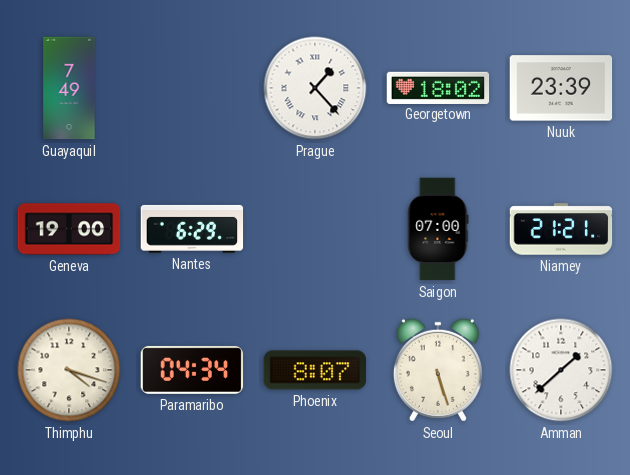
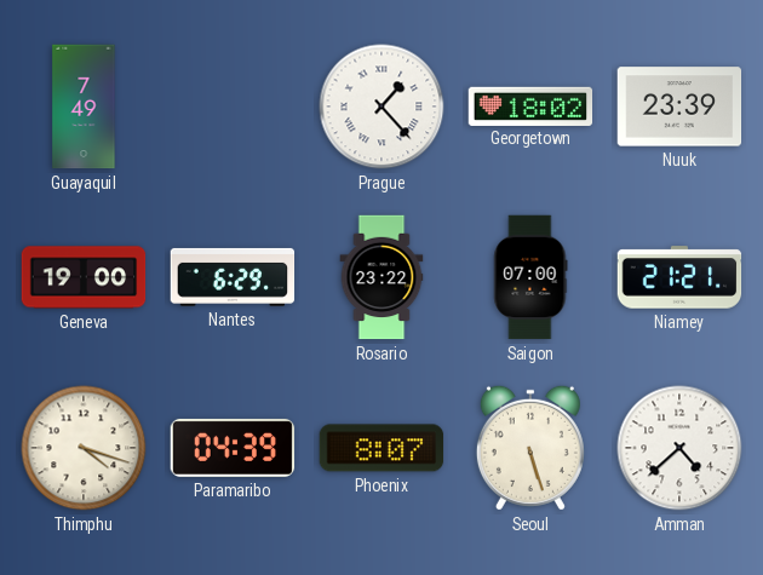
Rosario: none -> 23:22
Paramaribo: 04:34 -> 04:39
Amman: 1:38 -> 4:38
